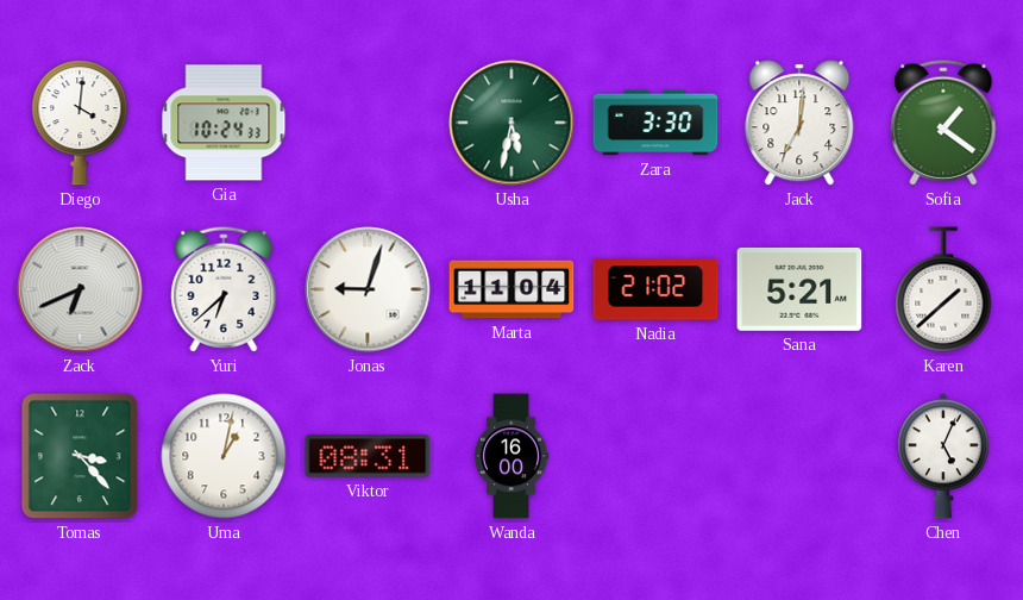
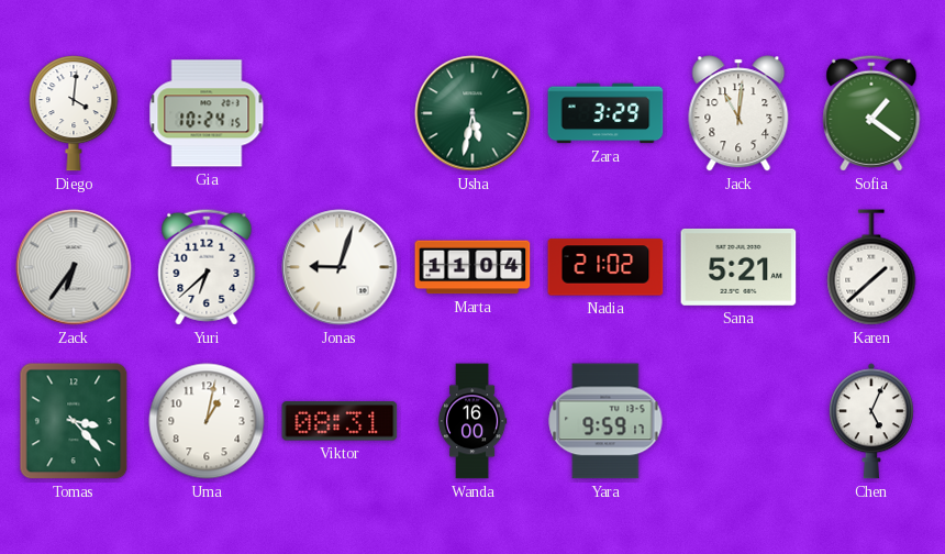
Gia: 10:24:33 -> 10:24:15
Zara: 3:30 -> 3:29
Jack: 7:01 -> 11:01
Zack: 6:41 -> 6:36
Yara: none -> 9:59
